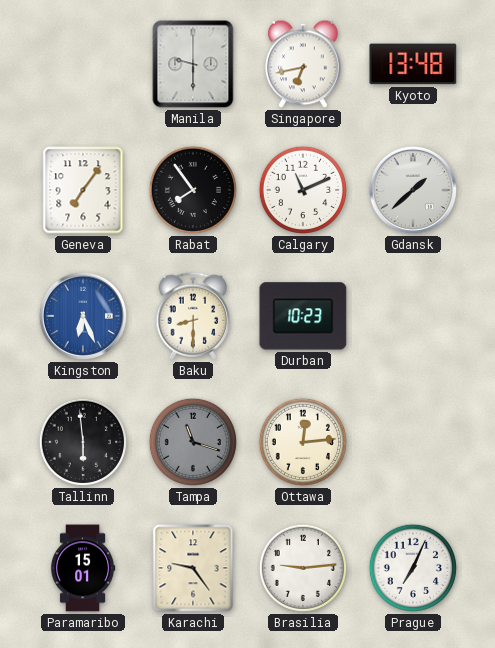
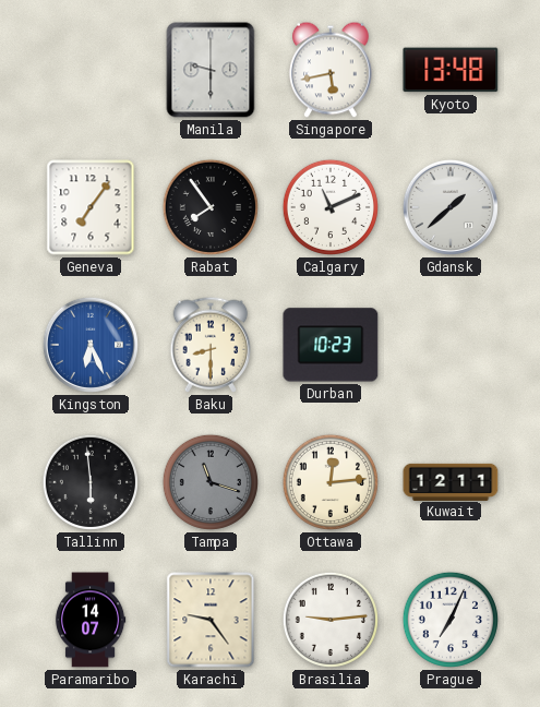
Singapore: 6:43 -> 5:43
Kuwait: none -> 12:11
Paramaribo: 15:01 -> 14:07
